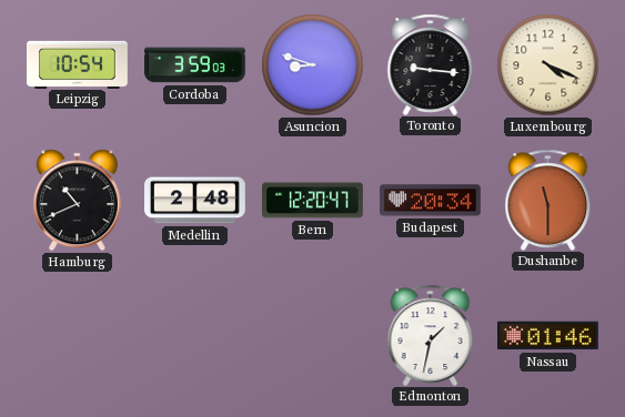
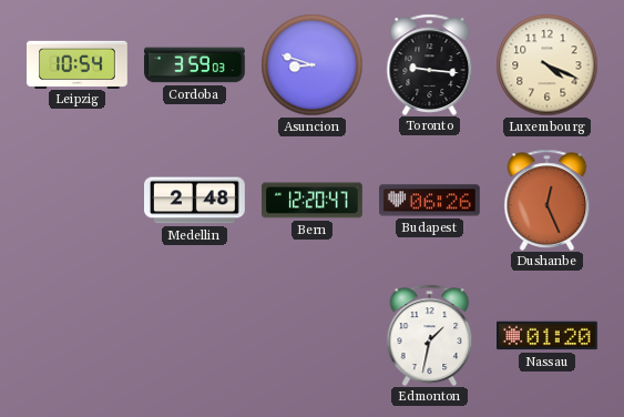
Hamburg: 10:41 -> none
Budapest: 20:34 -> 06:26
Dushanbe: 11:30 -> 12:26
Nassau: 01:46 -> 01:20
